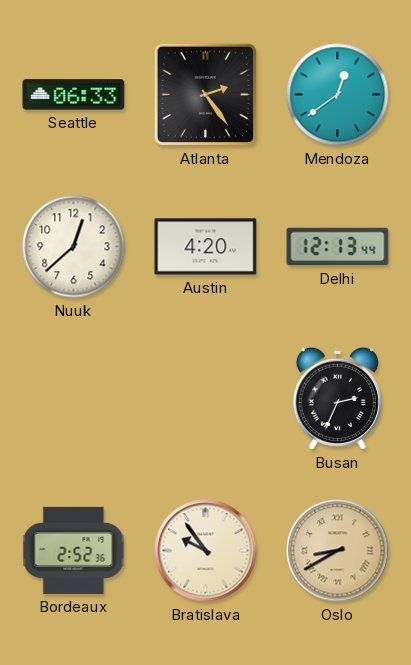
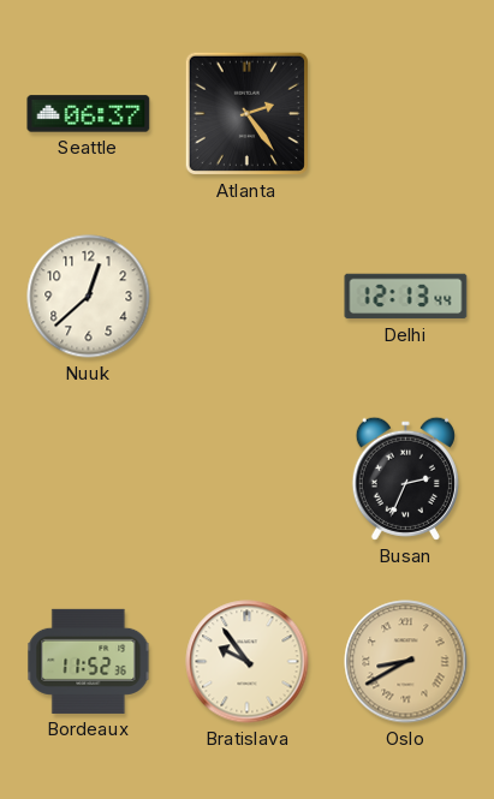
Seattle: 06:33 -> 06:37
Mendoza: 12:39 -> none
Austin: 4:20 -> none
Bordeaux: 2:52 -> 11:52
